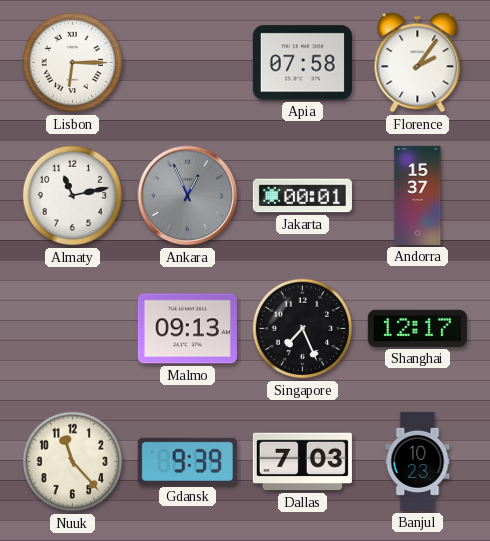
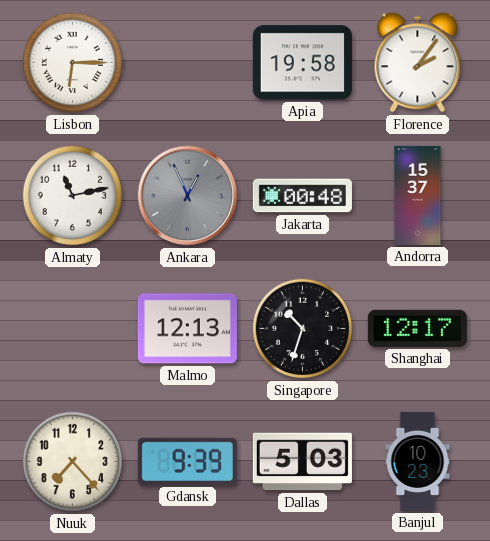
Apia: 07:58 -> 19:58
Jakarta: 00:01 -> 00:48
Malmo: 09:13 -> 12:13
Singapore: 7:26 -> 10:33
Nuuk: 11:23 -> 7:23
Dallas: 7:03 -> 5:03
